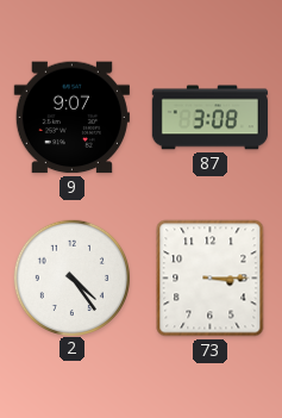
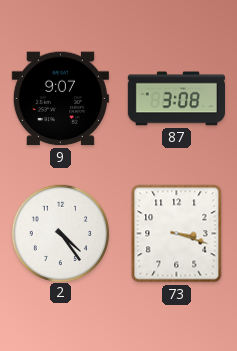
73: 3:15 -> 3:18
